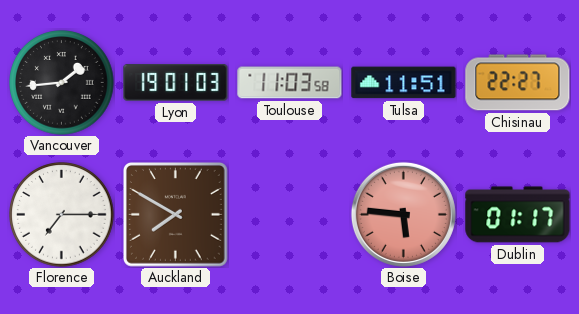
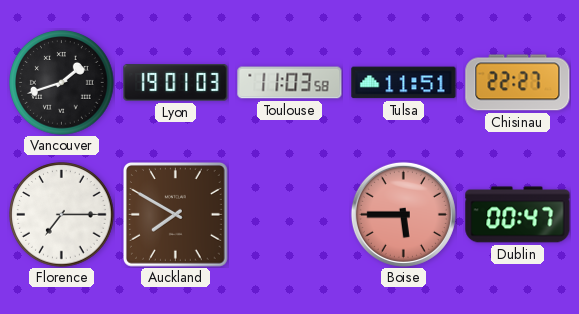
Vancouver: 1:44 -> 1:42
Boise: 5:46 -> 5:45
Dublin: 01:17 -> 00:47
